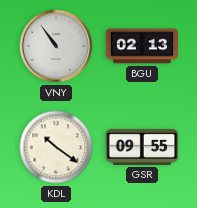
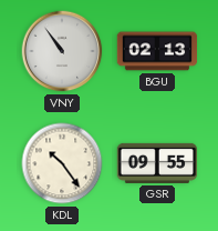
KDL: 10:21 -> 10:24
